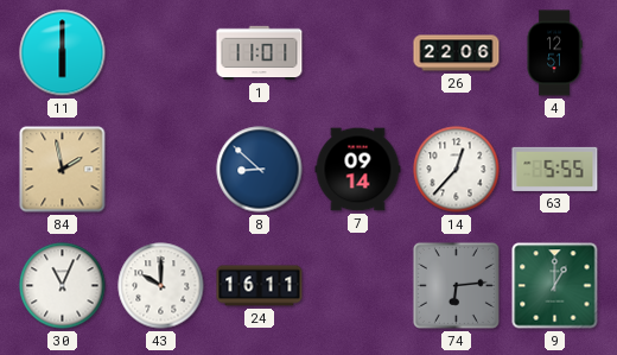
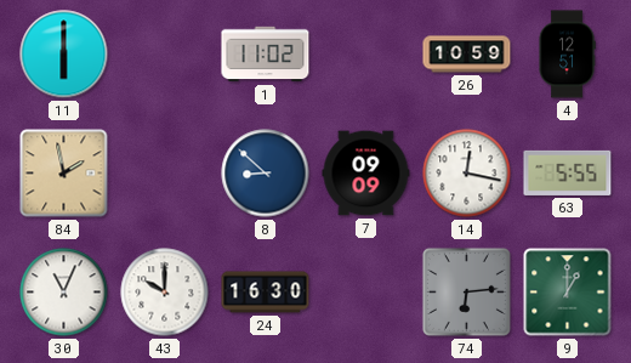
1: 11:01 -> 11:02
26: 22:06 -> 10:59
7: 09:14 -> 09:09
14: 12:37 -> 12:17
24: 16:11 -> 16:30
